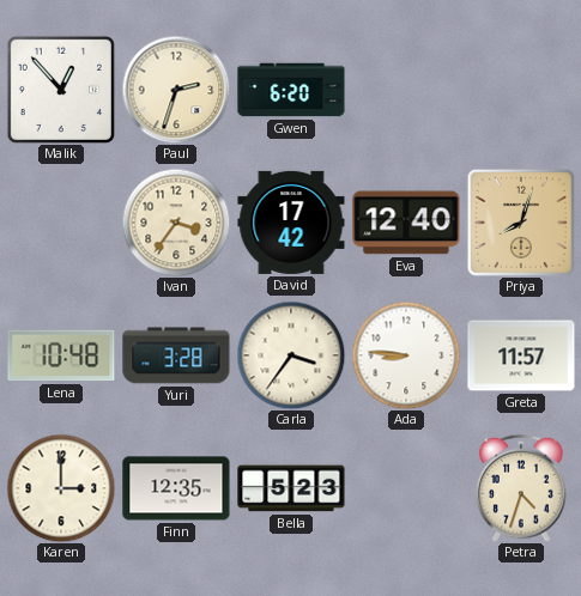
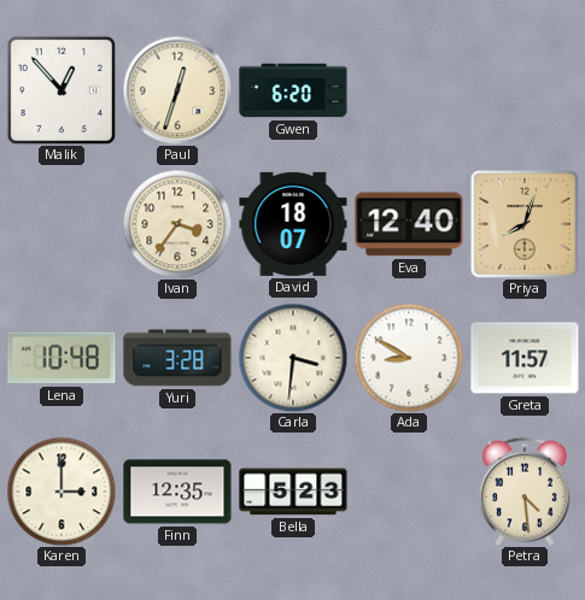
Paul: 2:33 -> 12:33
David: 17:42 -> 18:07
Carla: 3:36 -> 3:31
Ada: 8:46 -> 8:50
Petra: 4:33 -> 4:29
